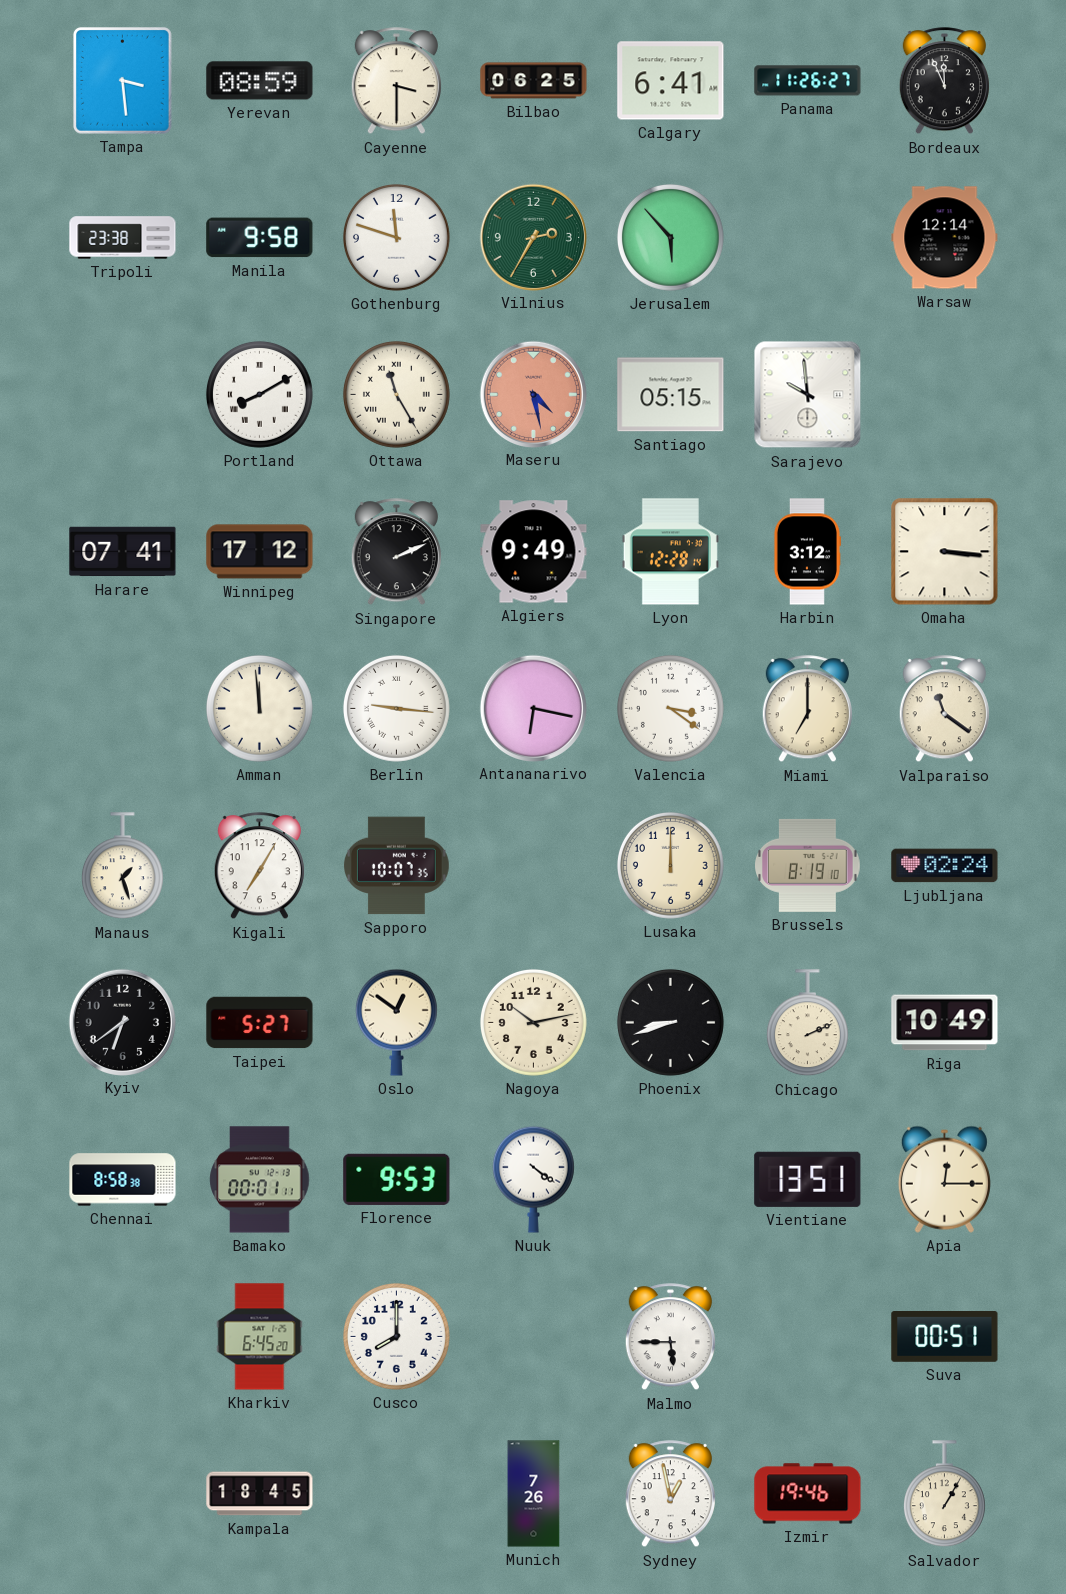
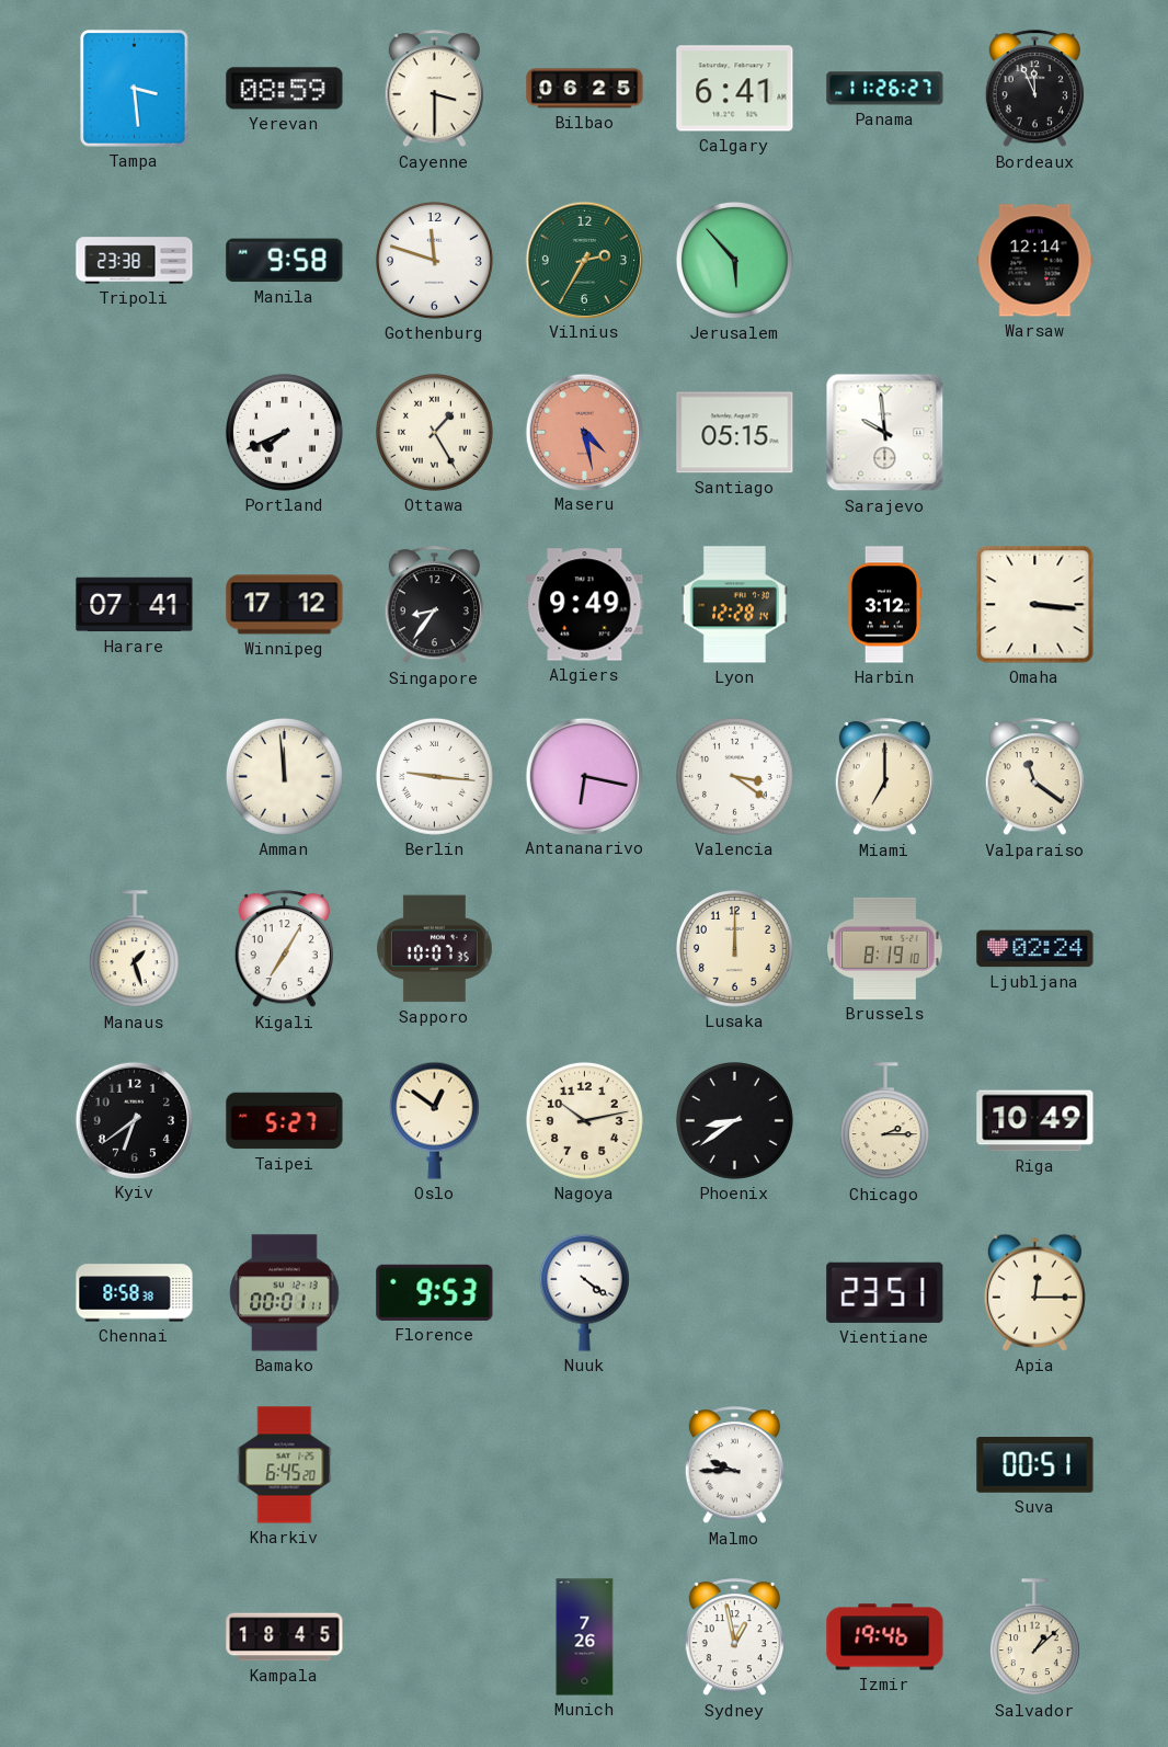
Portland: 8:10 -> 7:41
Ottawa: 11:25 -> 1:25
Singapore: 2:11 -> 8:36
Phoenix: 8:42 -> 8:39
Chicago: 2:11 -> 2:15
Vientiane: 13:51 -> 23:51
Cusco: 8:00 -> none
Malmo: 5:45 -> 9:45
Salvador: 1:05 -> 1:08
